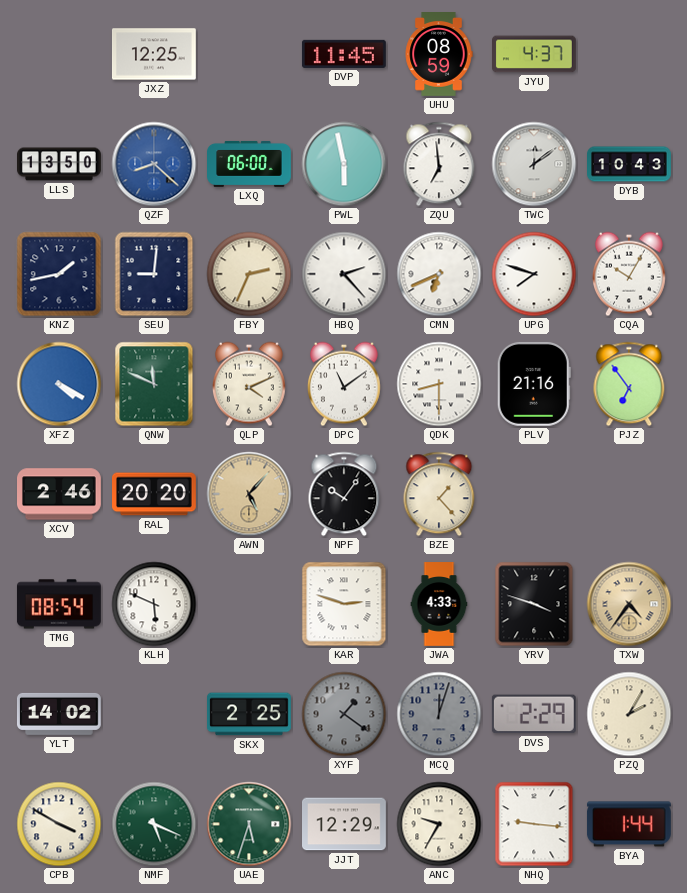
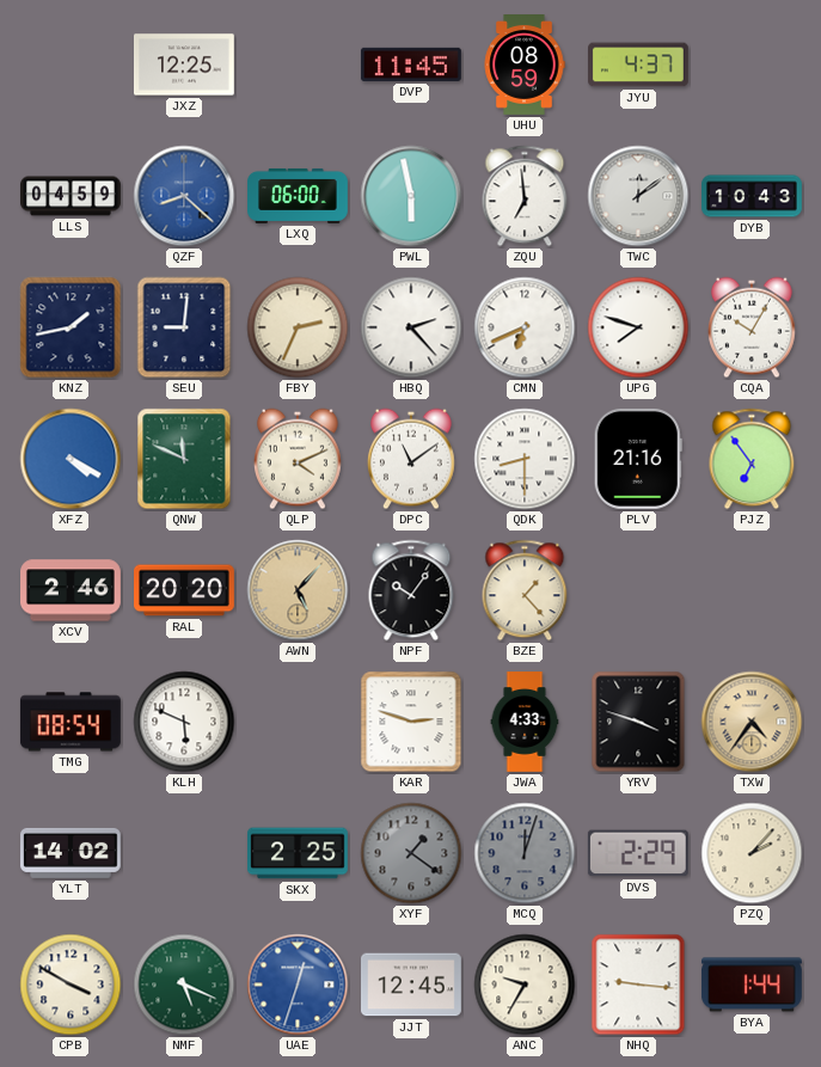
LLS: 13:50 -> 04:59
PZQ: 2:05 -> 2:07
UAE: 5:33 -> 12:33
UAE dial: green -> blue
JJT: 12:29 -> 12:45
